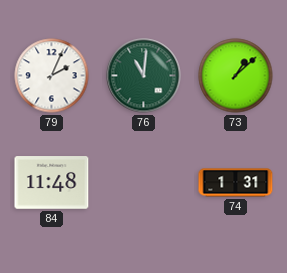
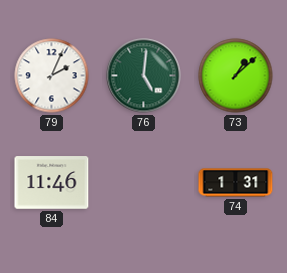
76: 11:01 -> 5:01
84: 11:48 -> 11:46
